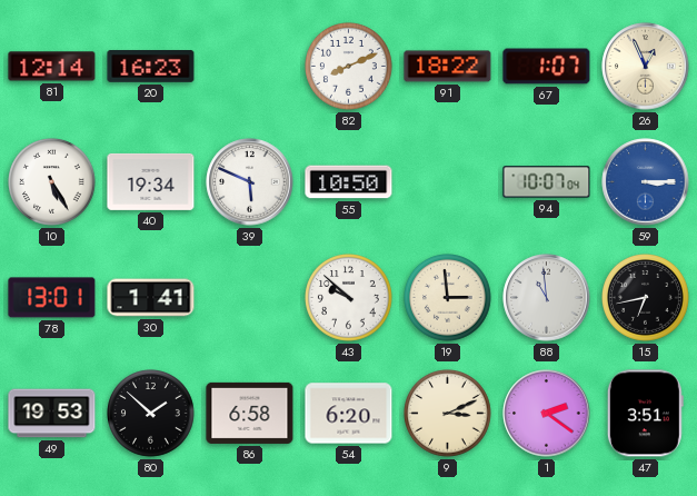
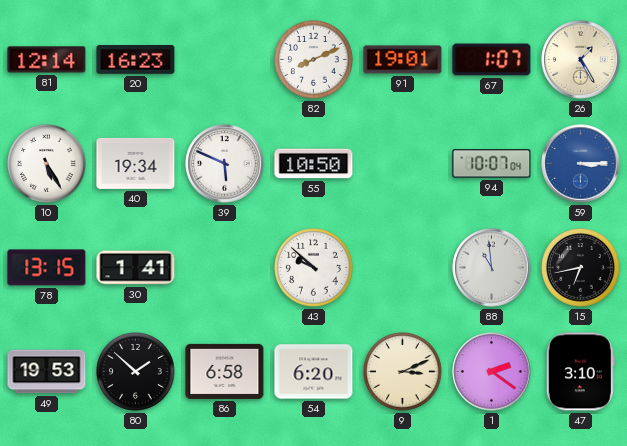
91: 18:22 -> 19:01
26: 12:56 -> 1:25
78: 13:01 -> 13:15
19: 2:59 -> none
47: 3:51 -> 3:10
